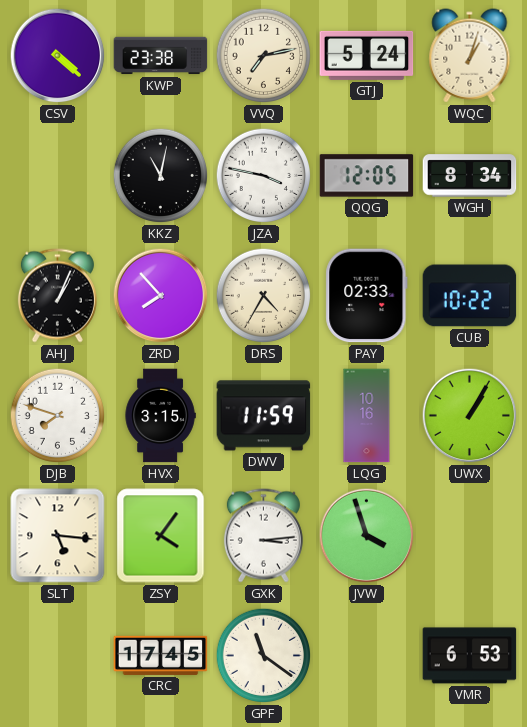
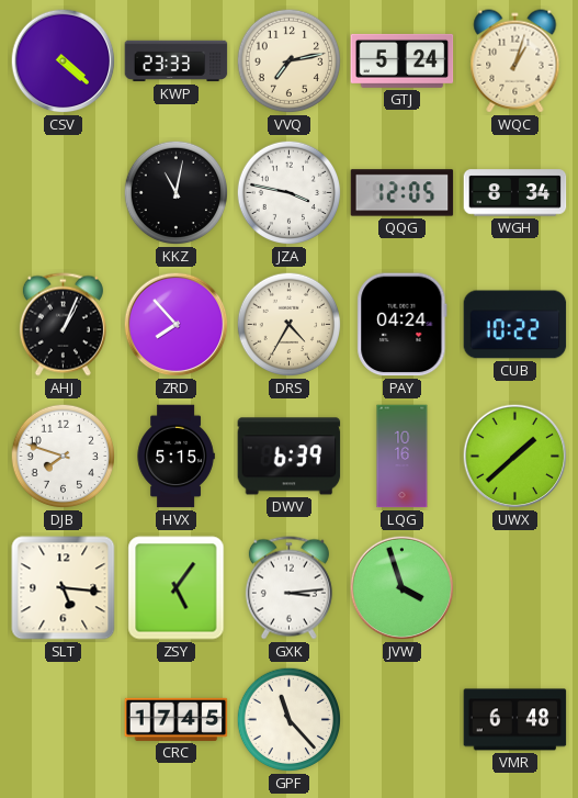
KWP: 23:38 -> 23:33
PAY: 02:33 -> 04:24
HVX: 3:15 -> 5:15
DWV: 11:59 -> 6:39
UWX: 1:05 -> 1:38
ZSY: 4:06 -> 5:06
GPF: 11:21 -> 11:23
VMR: 6:53 -> 6:48
